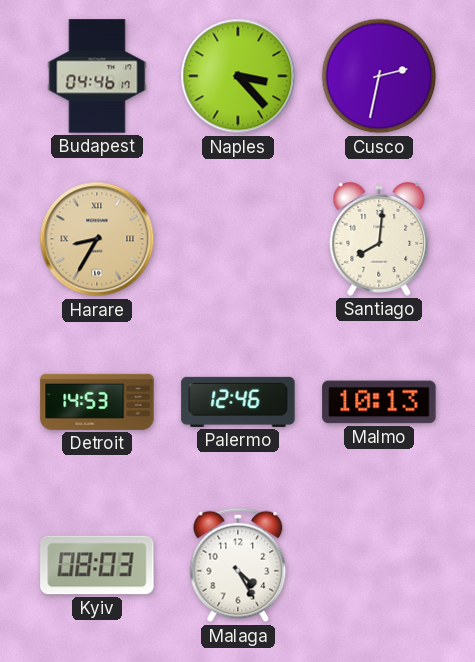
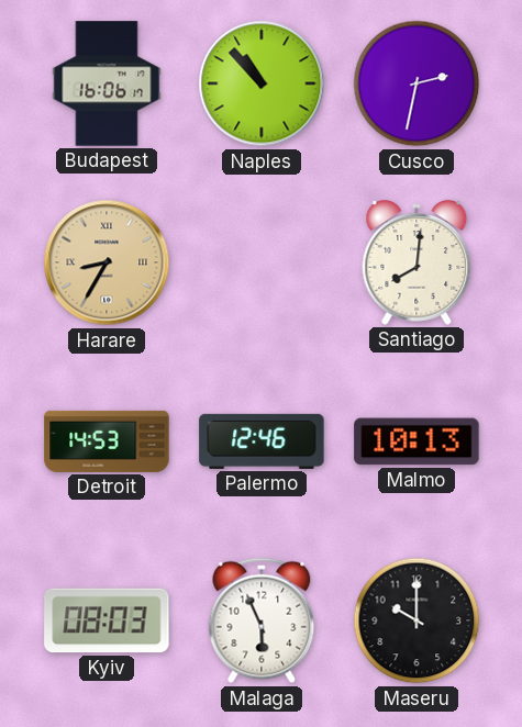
Budapest: 04:46 -> 16:06
Naples: 3:23 -> 10:53
Malaga: 4:25 -> 5:56
Maseru: none -> 10:00
